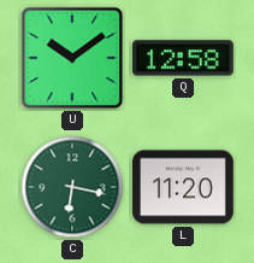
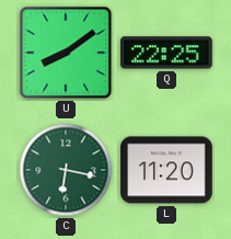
U: 10:09 -> 8:09
Q: 12:58 -> 22:25
